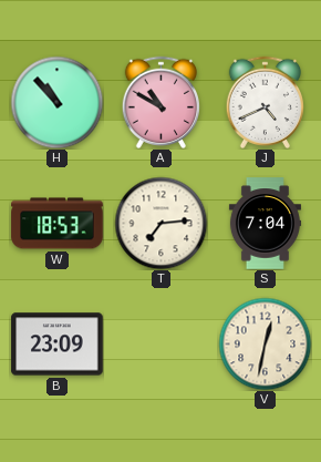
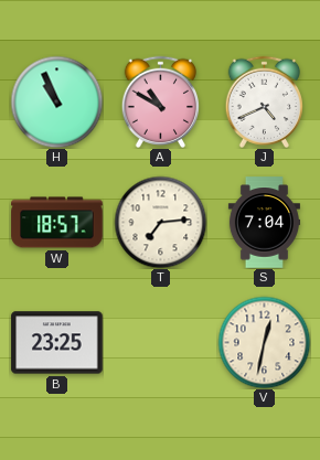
H: 10:53 -> 10:56
W: 18:53 -> 18:57
B: 23:09 -> 23:25
